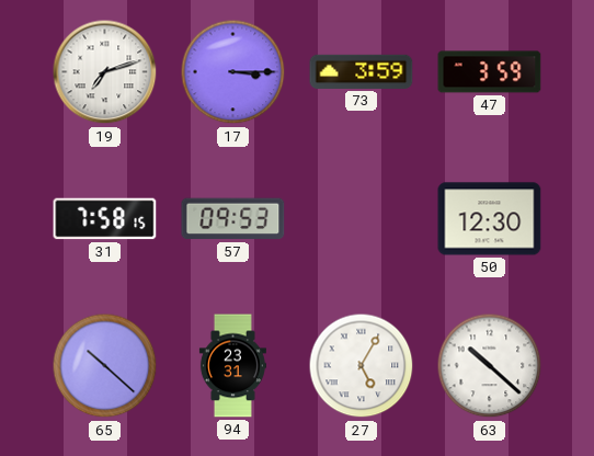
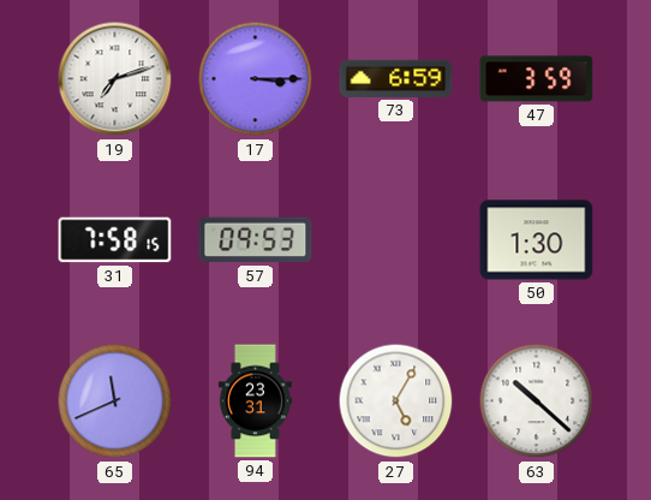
73: 3:59 -> 6:59
50: 12:30 -> 1:30
65: 10:22 -> 11:41
